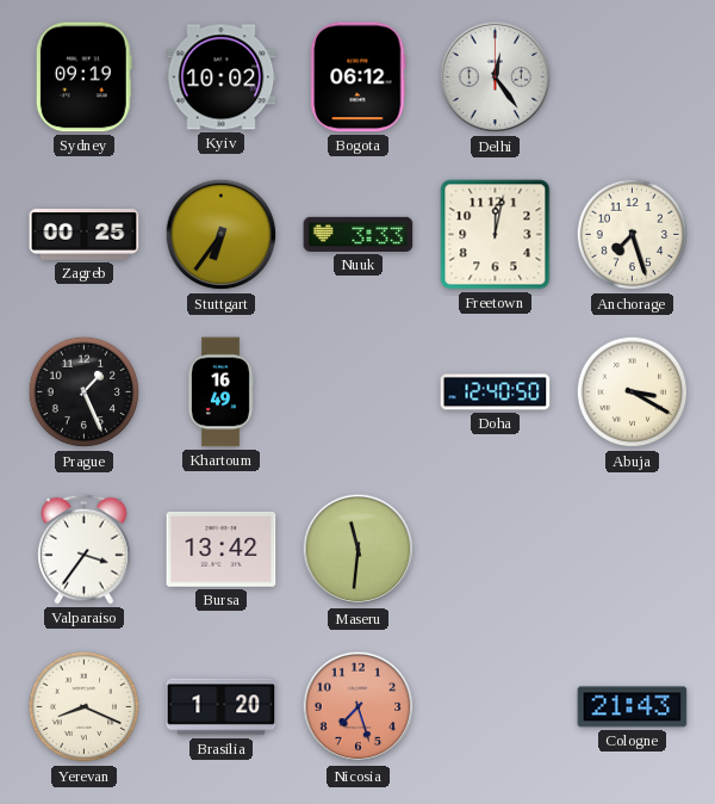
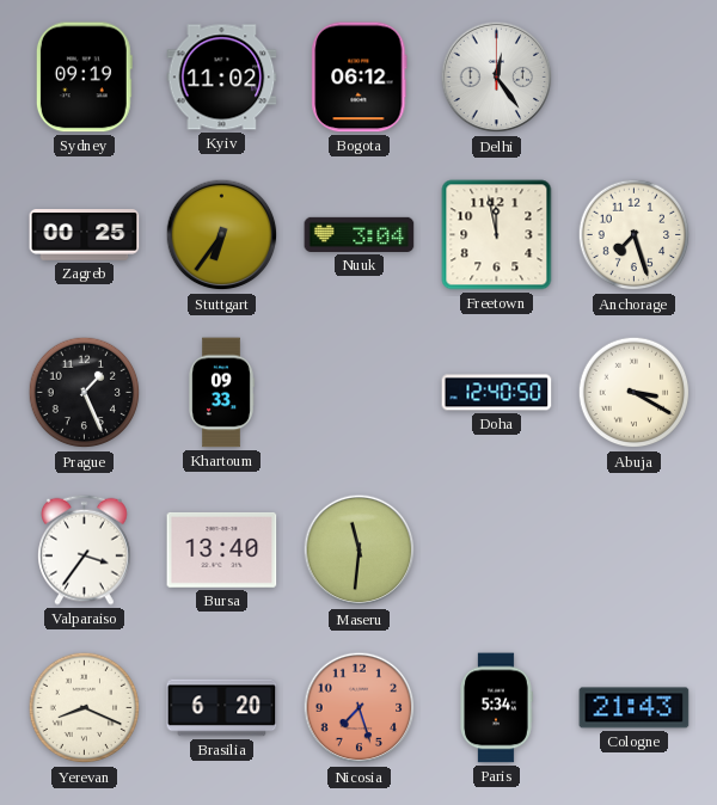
Kyiv: 10:02 -> 11:02
Nuuk: 3:33 -> 3:04
Freetown: 12:02 -> 11:58
Khartoum: 16:49 -> 09:33
Bursa: 13:42 -> 13:40
Brasilia: 1:20 -> 6:20
Paris: none -> 5:34
